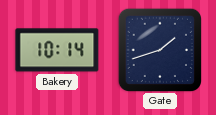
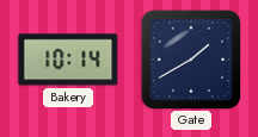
Gate: 1:42 -> 1:40
